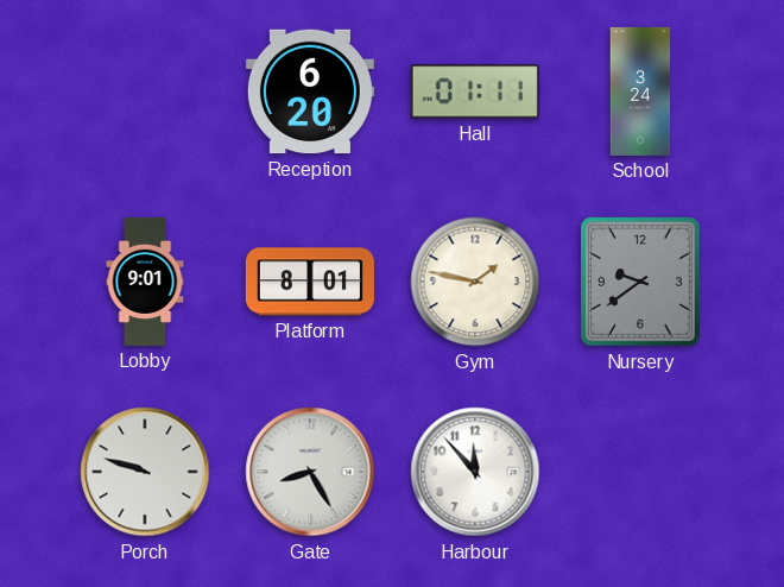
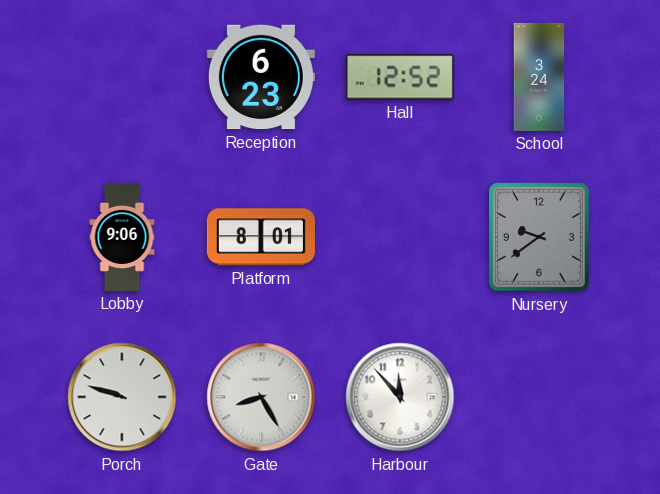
Reception: 6:20 -> 6:23
Hall: 01:11 -> 12:52
Lobby: 9:01 -> 9:06
Gym: 1:47 -> none
